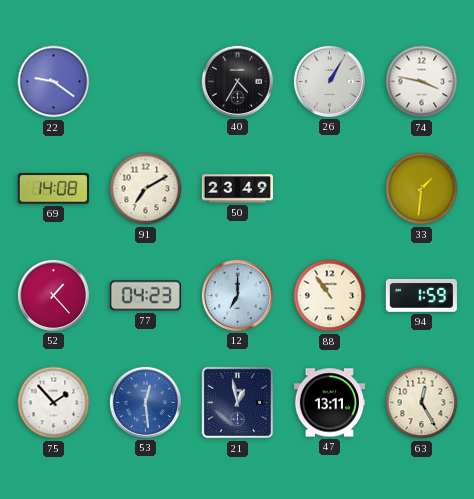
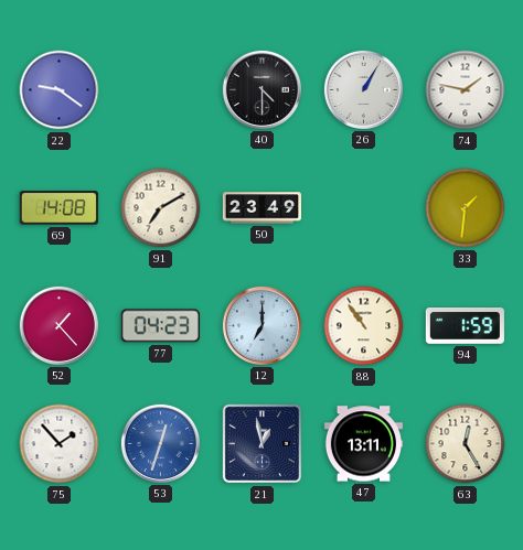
40: 4:35 -> 4:30
74: 3:47 -> 1:47
53: 12:29 -> 12:33
